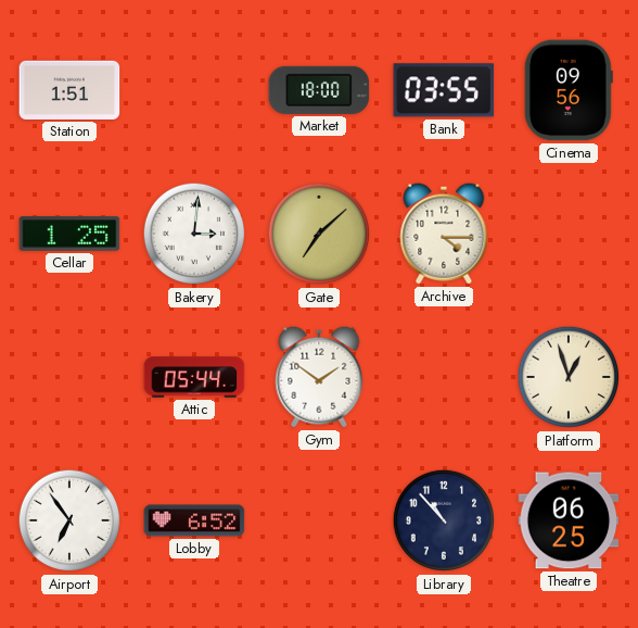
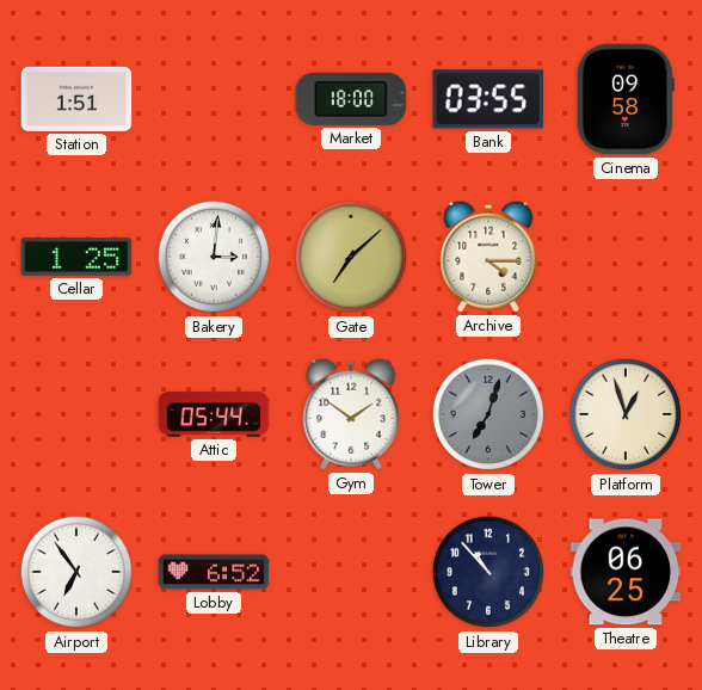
Cinema: 09:56 -> 09:58
Tower: none -> 7:03
